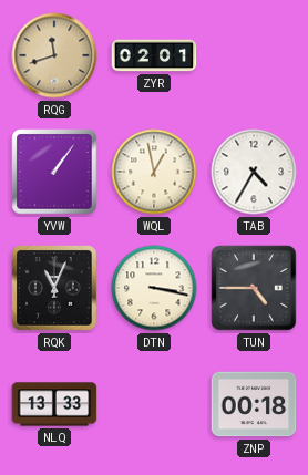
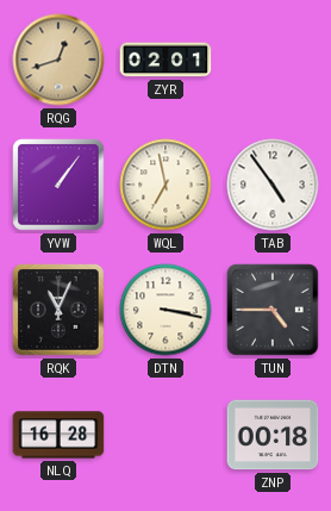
RQG: 11:42 -> 12:42
WQL: 12:58 -> 6:58
TAB: 4:35 -> 4:54
NLQ: 13:33 -> 16:28
